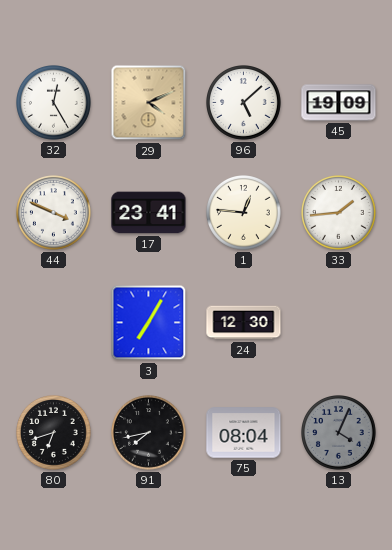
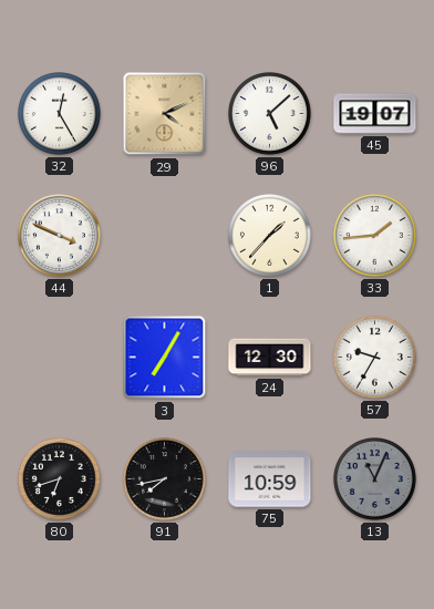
45: 19:09 -> 19:07
17: 23:41 -> none
1: 12:46 -> 1:37
57: none -> 9:35
75: 08:04 -> 10:59
13: 4:04 -> 11:04
